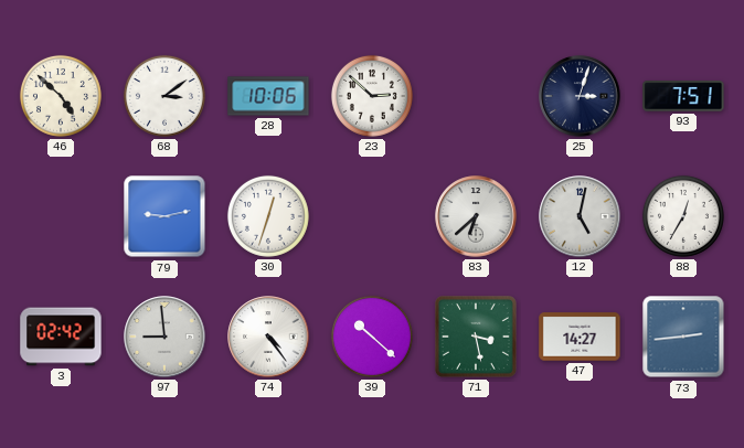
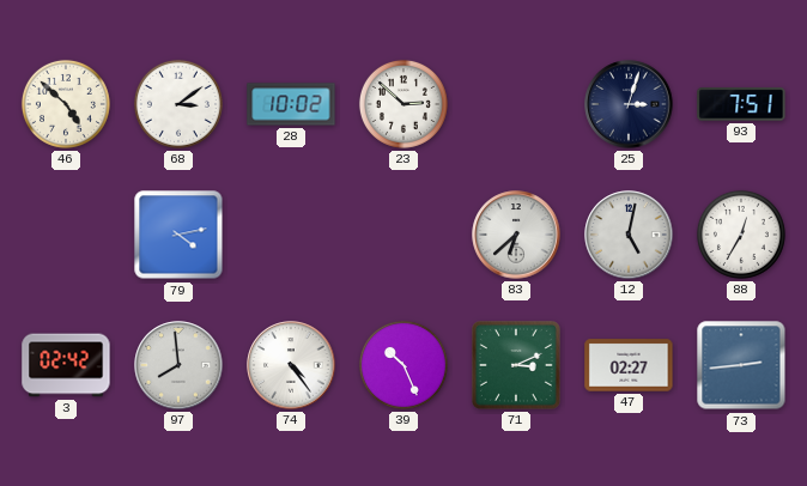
28: 10:06 -> 10:02
79: 9:13 -> 4:13
30: 12:33 -> none
97: 8:59 -> 7:59
39: 10:22 -> 10:26
71: 3:28 -> 3:11
47: 14:27 -> 02:27
